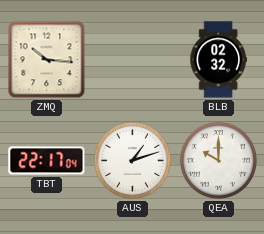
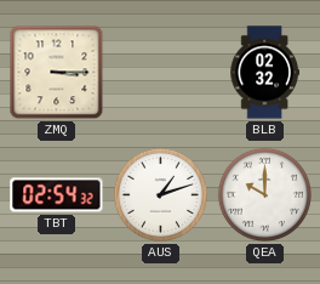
ZMQ: 10:16 -> 3:15
TBT: 22:17 -> 02:54
